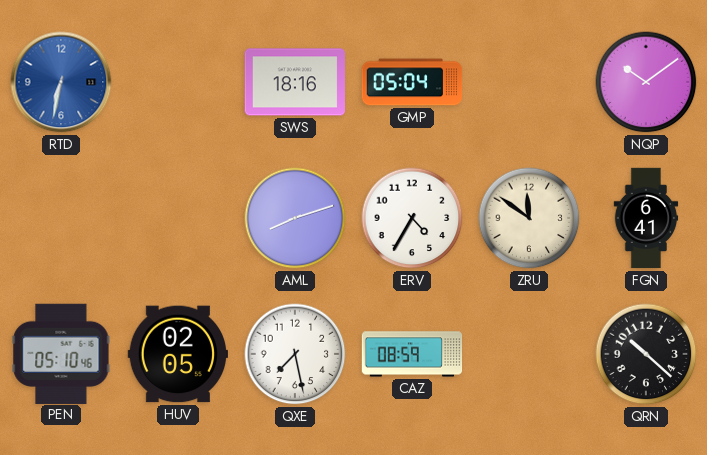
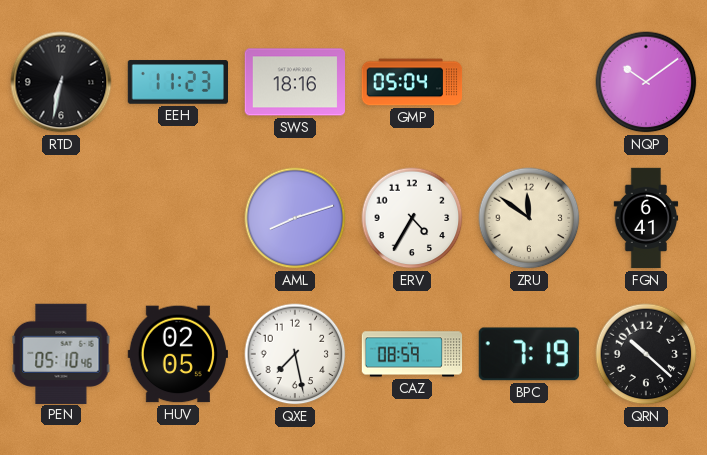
RTD dial: blue -> black
EEH: none -> 11:23
BPC: none -> 7:19
